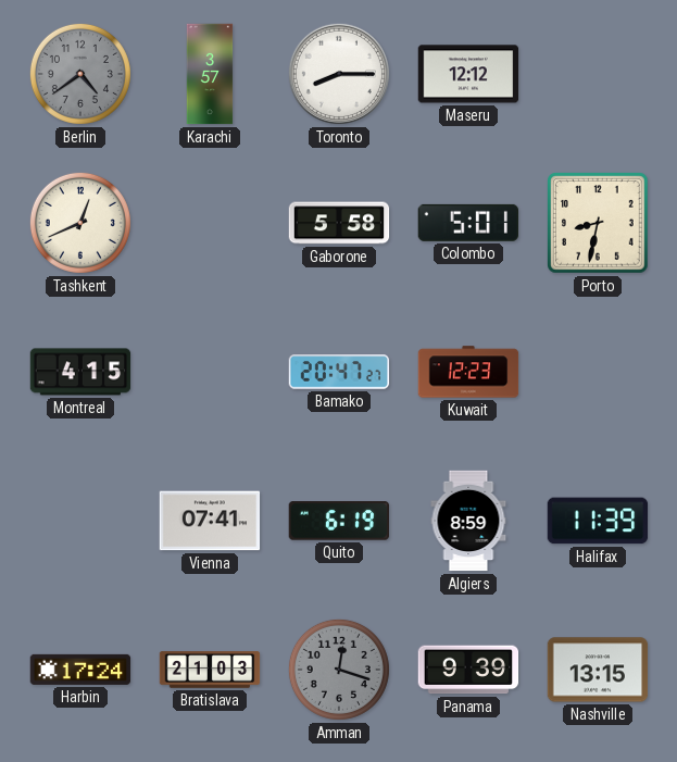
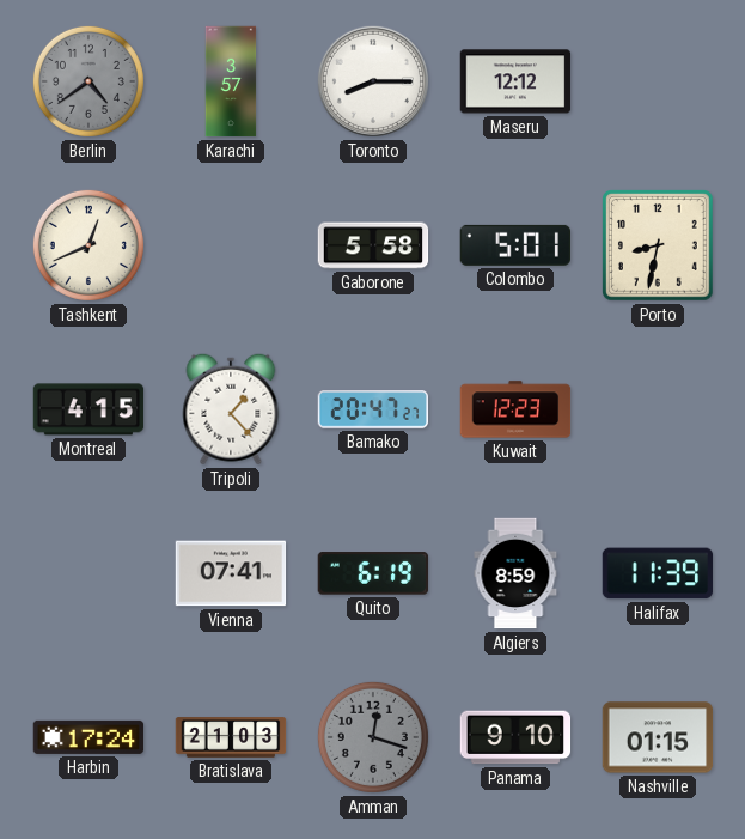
Tripoli: none -> 1:23
Panama: 9:39 -> 9:10
Nashville: 13:15 -> 01:15
